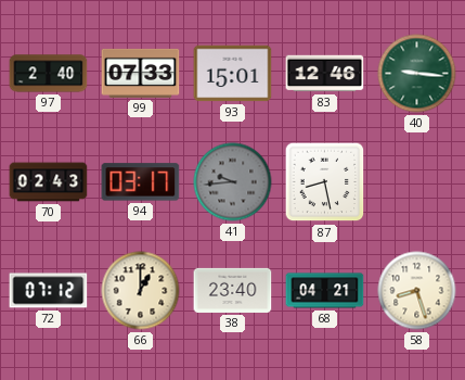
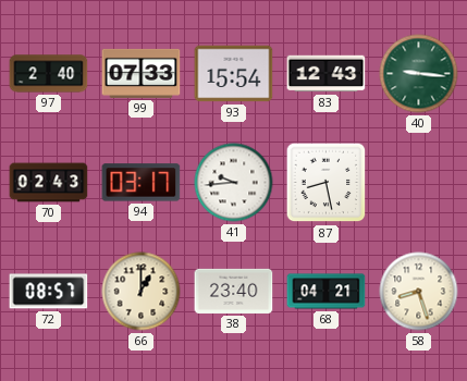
93: 15:01 -> 15:54
83: 12:46 -> 12:43
41 dial: grey -> white
72: 07:12 -> 08:57
